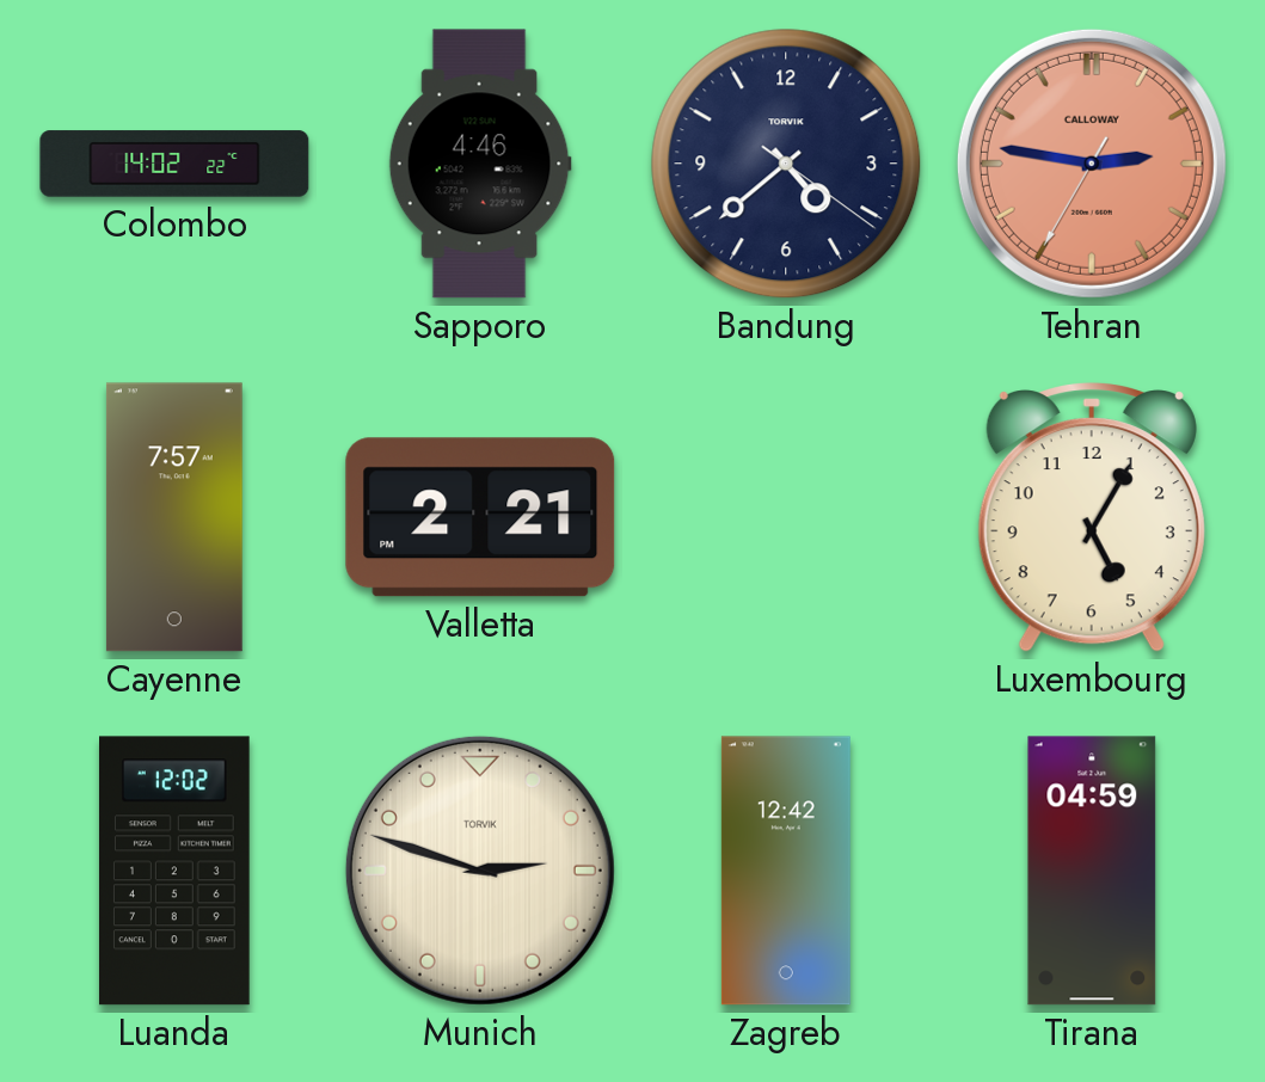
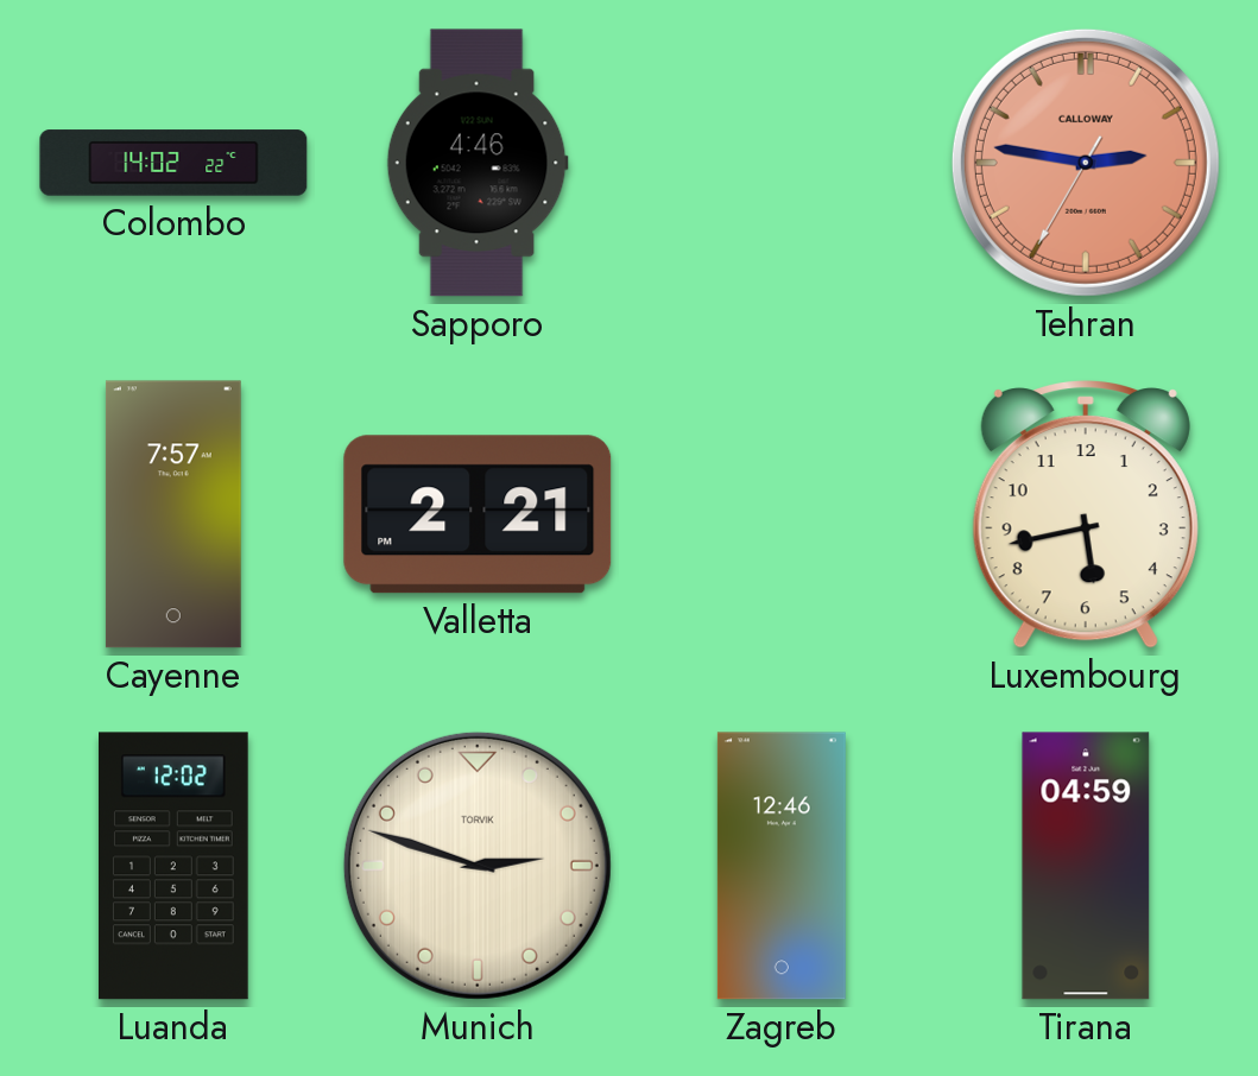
Bandung: 4:38 -> none
Luxembourg: 5:05 -> 5:43
Zagreb: 12:42 -> 12:46
